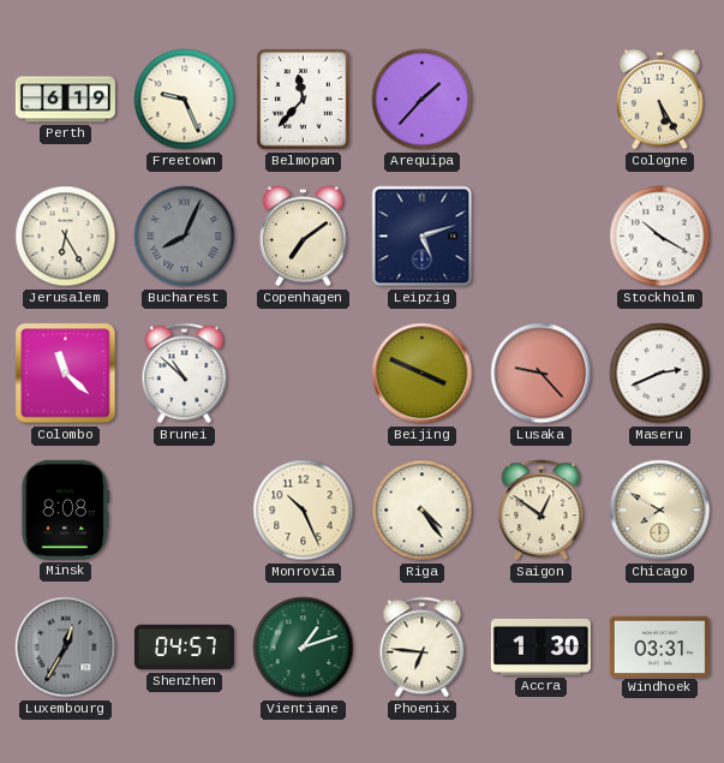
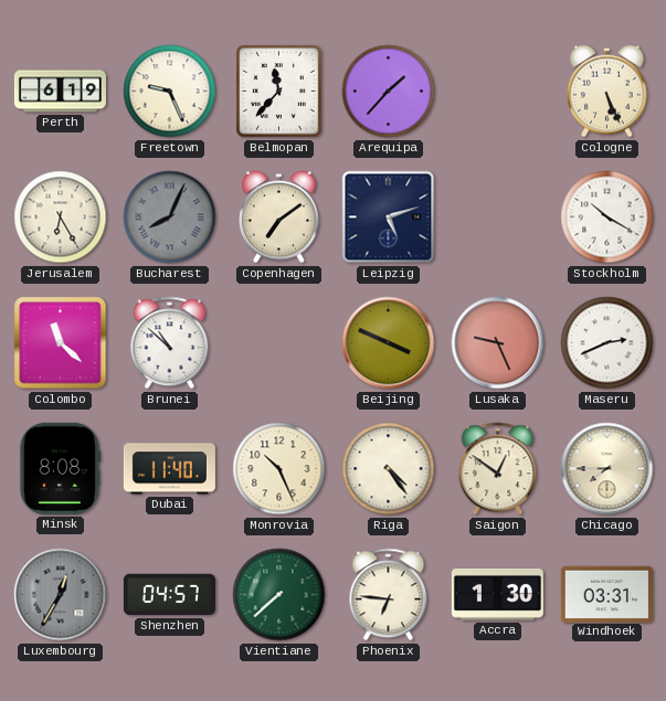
Cologne: 5:25 -> 5:26
Lusaka: 9:23 -> 9:26
Dubai: none -> 11:40
Chicago: 7:50 -> 7:45
Vientiane: 1:12 -> 7:38
